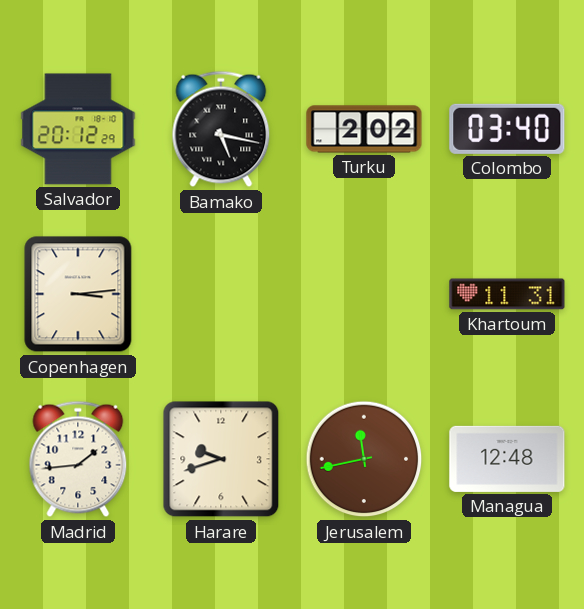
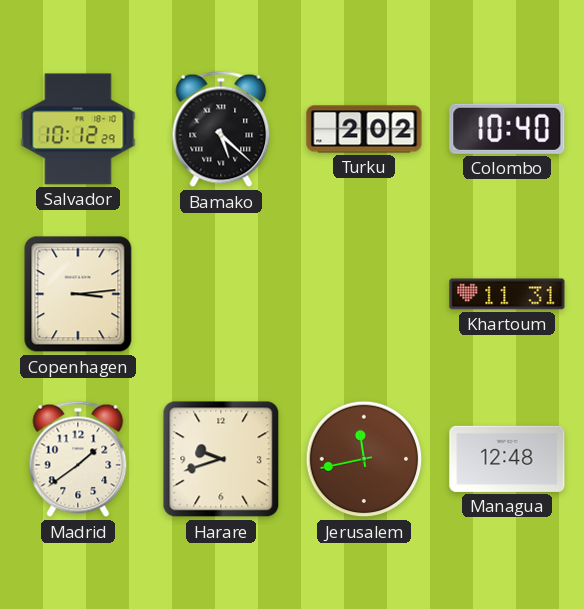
Salvador: 20:12 -> 10:12
Bamako: 5:17 -> 5:22
Colombo: 03:40 -> 10:40
Madrid: 1:44 -> 1:39
